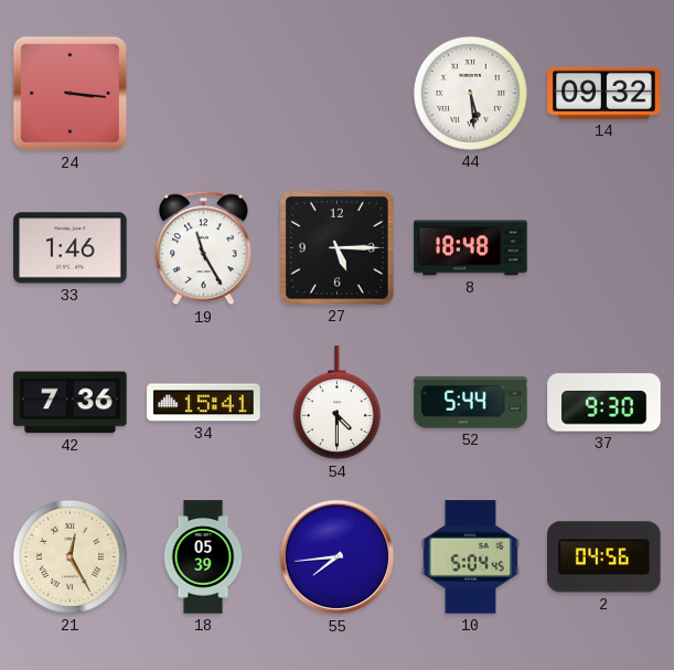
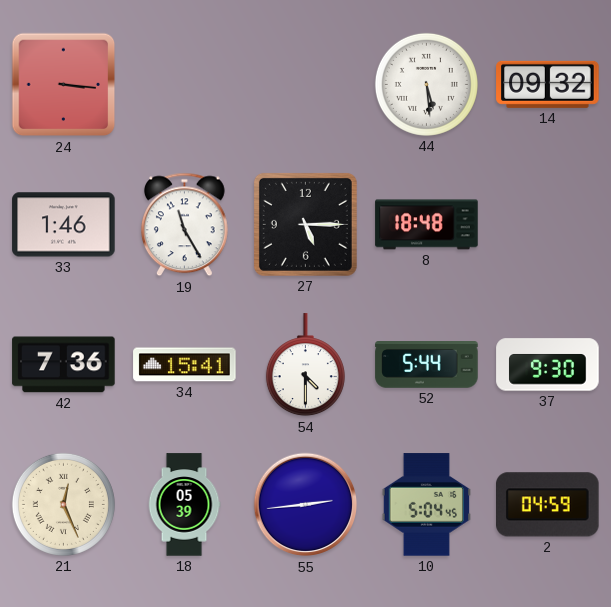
21: 12:25 -> 12:26
55: 7:44 -> 2:44
2: 04:56 -> 04:59
